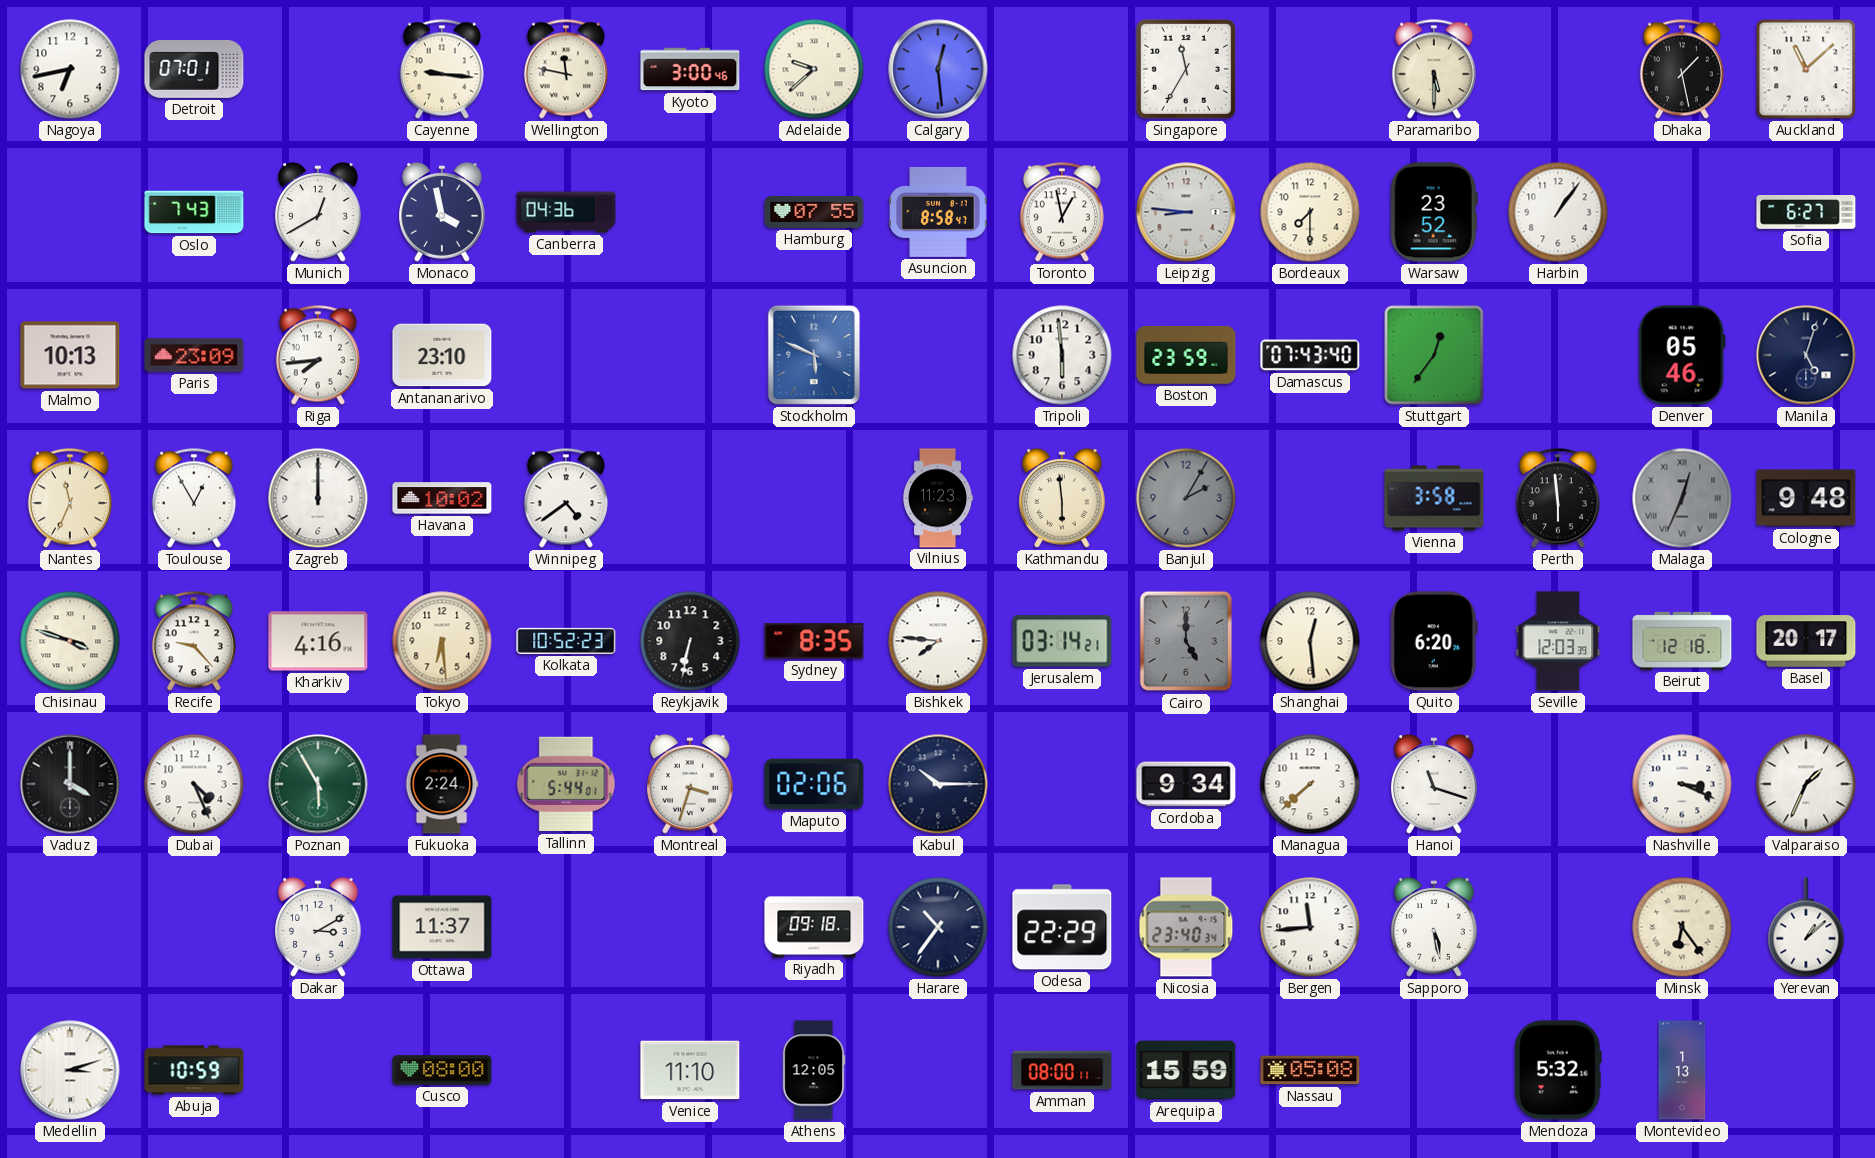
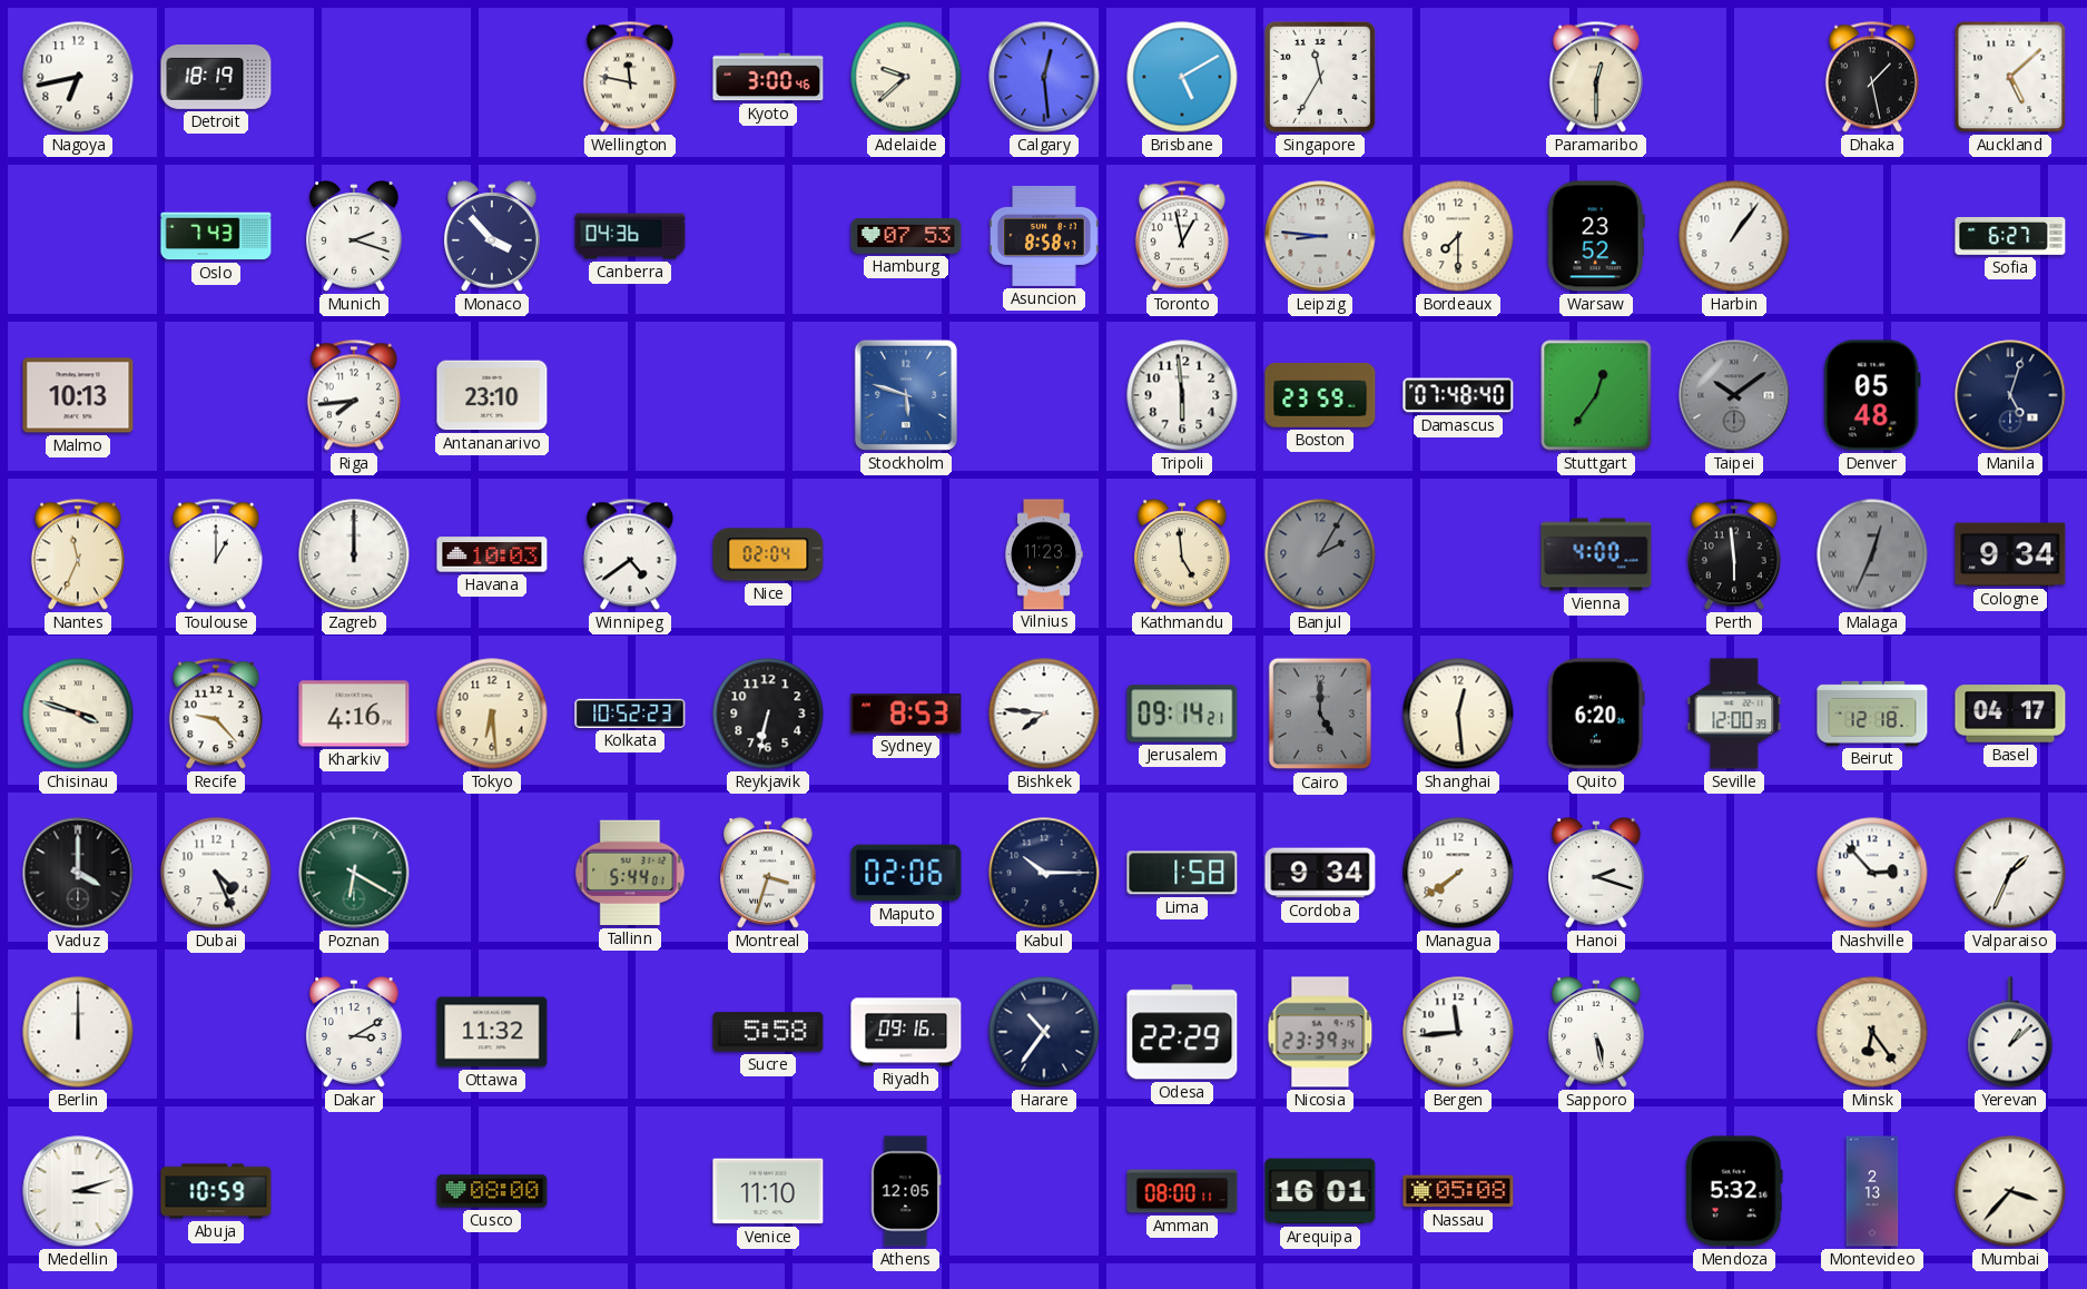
Detroit: 07:01 -> 18:19
Cayenne: 9:16 -> none
Brisbane: none -> 5:10
Paramaribo: 5:30 -> 12:30
Auckland: 11:08 -> 5:08
Munich: 12:40 -> 2:18
Monaco: 3:58 -> 3:53
Hamburg: 07:55 -> 07:53
Paris: 23:09 -> none
Stockholm: 5:49 -> 5:48
Damascus: 07:43 -> 07:48
Taipei: none -> 10:09
Denver: 05:46 -> 05:48
Toulouse: 12:55 -> 1:00
Havana: 10:02 -> 10:03
Nice: none -> 02:04
Kathmandu: 5:59 -> 4:59
Vienna: 3:58 -> 4:00
Cologne: 9:48 -> 9:34
Sydney: 8:35 -> 8:53
Jerusalem: 03:14 -> 09:14
Seville: 12:03 -> 12:00
Basel: 20:17 -> 04:17
Poznan: 5:55 -> 6:20
Fukuoka: 2:24 -> none
Lima: none -> 1:58
Managua: 7:38 -> 7:39
Hanoi: 11:18 -> 2:18
Nashville: 3:19 -> 2:53
Berlin: none -> 12:00
Ottawa: 11:37 -> 11:32
Sucre: none -> 5:58
Riyadh: 09:18 -> 09:16
Nicosia: 23:40 -> 23:39
Arequipa: 15:59 -> 16:01
Montevideo: 1:13 -> 2:13
Mumbai: none -> 3:37
